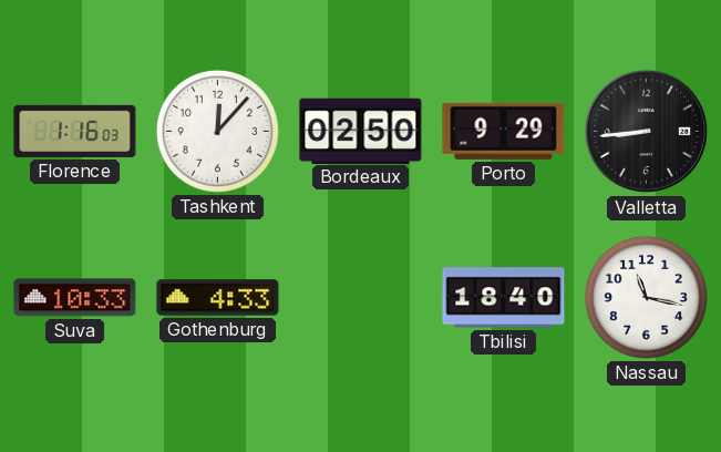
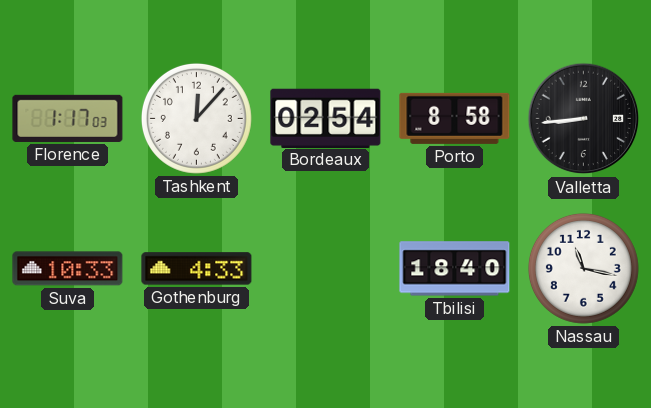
Florence: 1:16 -> 1:17
Bordeaux: 02:50 -> 02:54
Porto: 9:29 -> 8:58
